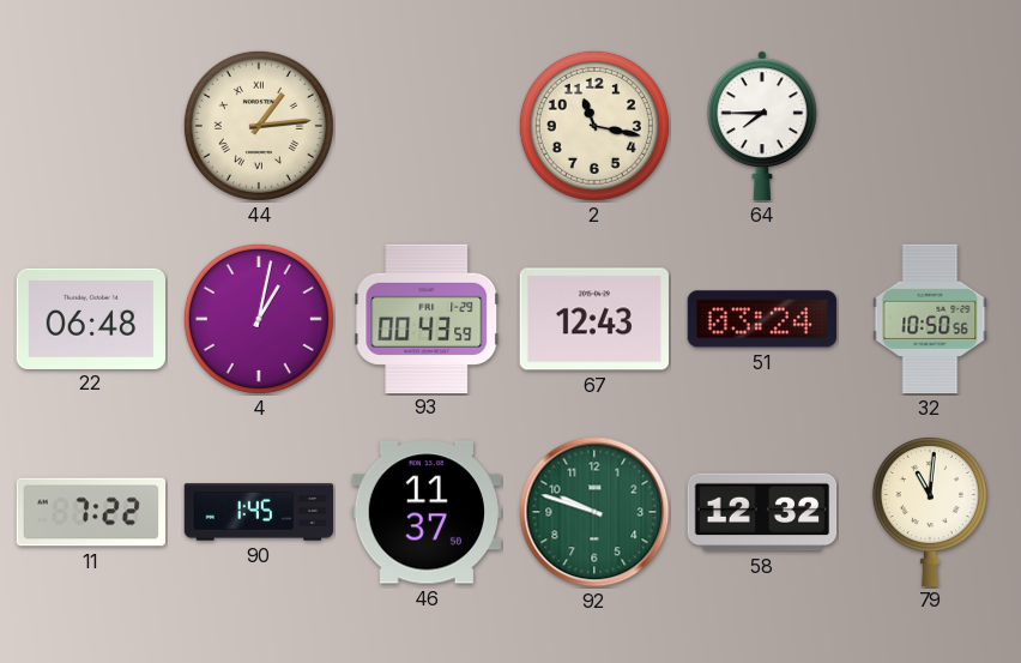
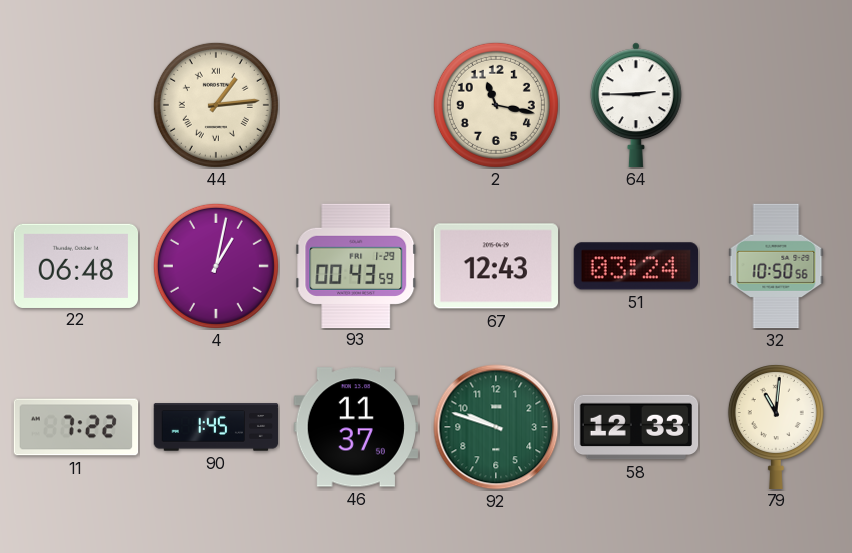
64: 7:45 -> 2:45
58: 12:32 -> 12:33
